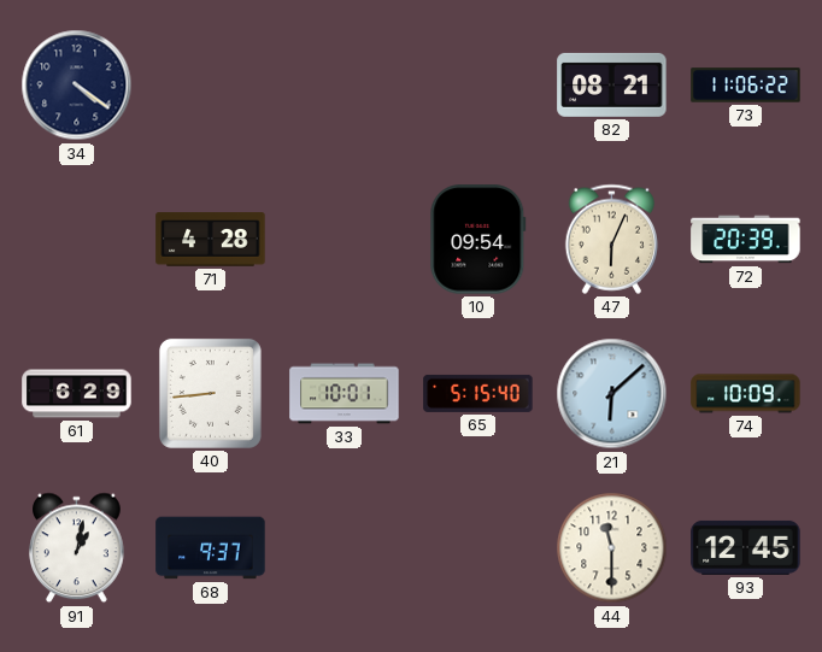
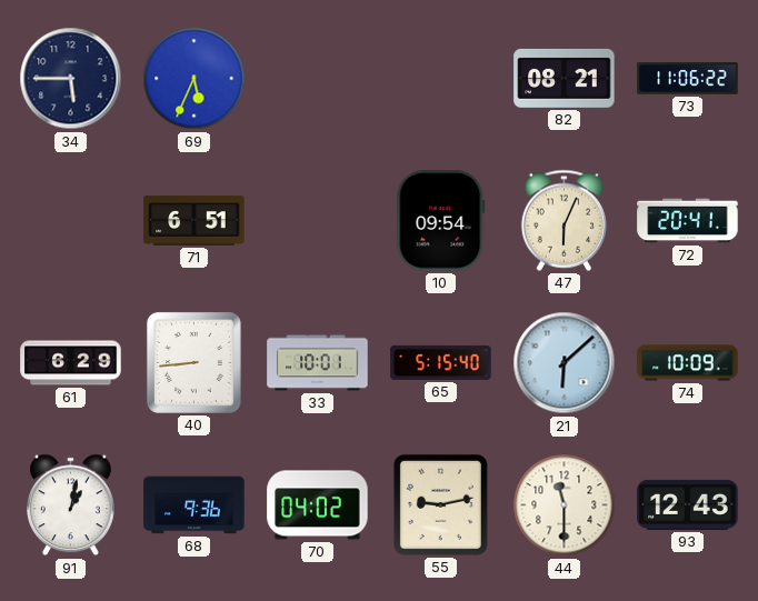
34: 4:21 -> 5:45
69: none -> 5:34
71: 4:28 -> 6:51
72: 20:39 -> 20:41
68: 9:37 -> 9:36
70: none -> 04:02
55: none -> 9:13
93: 12:45 -> 12:43
